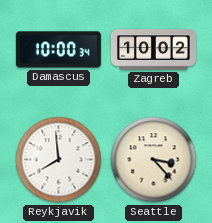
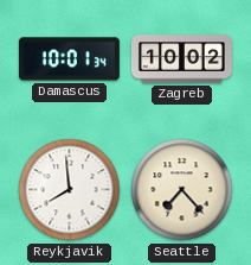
Damascus: 10:00 -> 10:01
Seattle: 3:23 -> 7:23
